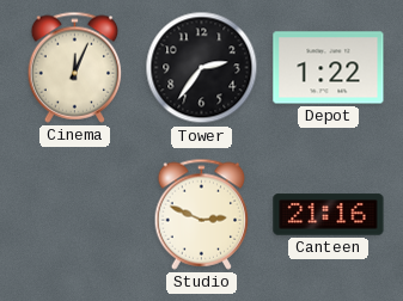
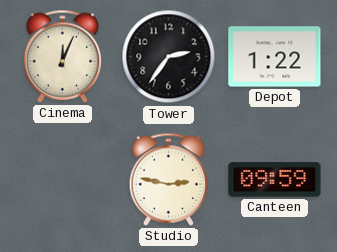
Studio: 2:49 -> 2:47
Canteen: 21:16 -> 09:59
